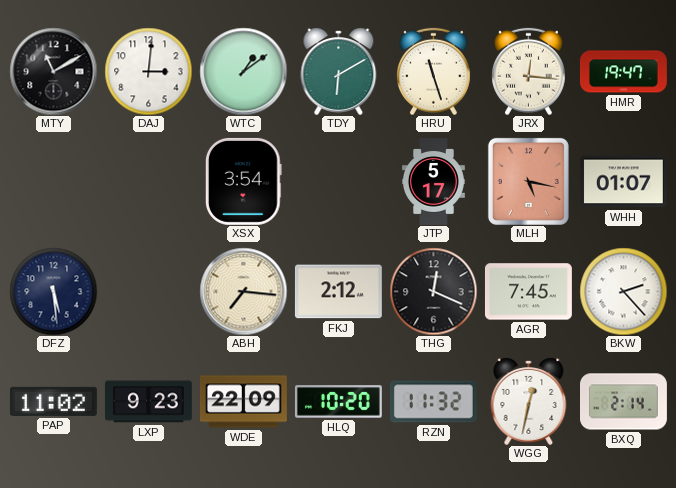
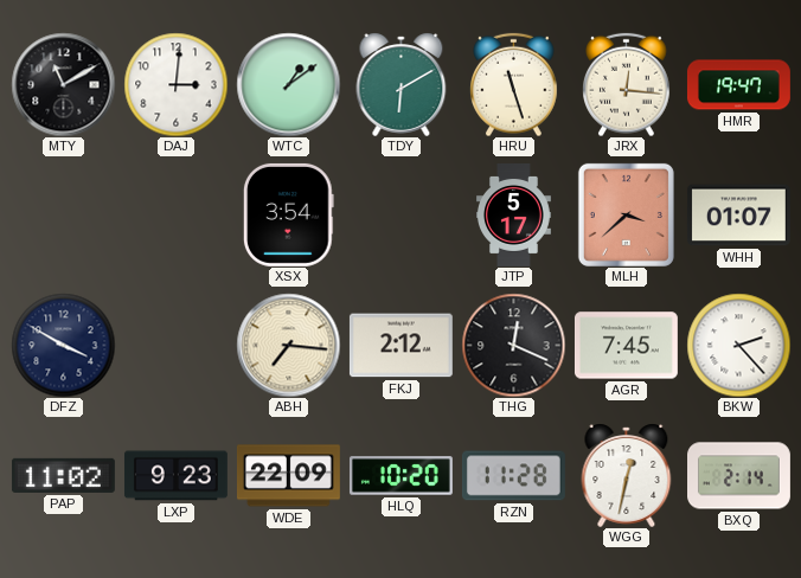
MLH: 5:17 -> 3:38
DFZ: 5:29 -> 3:50
RZN: 11:32 -> 11:28
